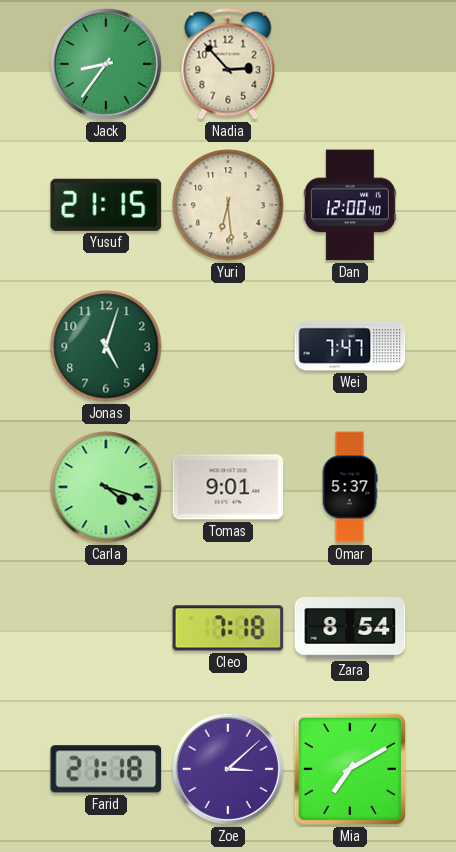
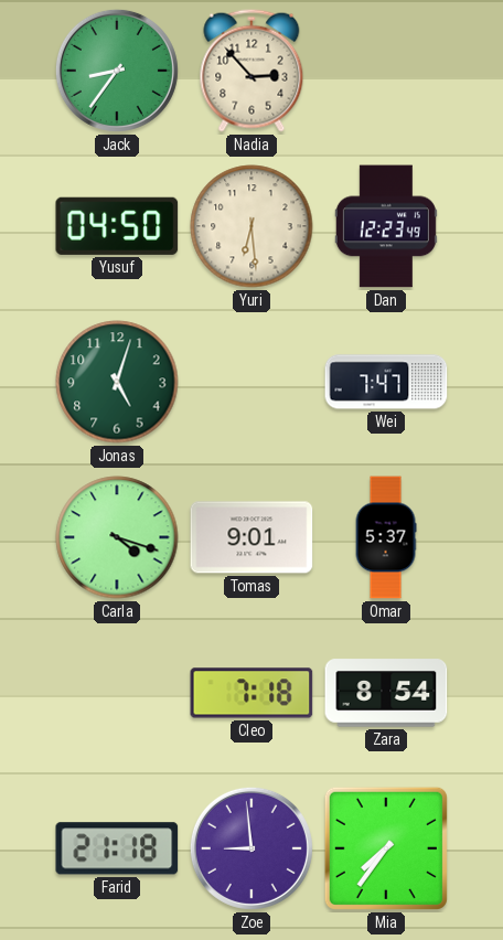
Yusuf: 21:15 -> 04:50
Dan: 12:00 -> 12:23
Zoe: 3:08 -> 8:59
Mia: 7:10 -> 7:36
